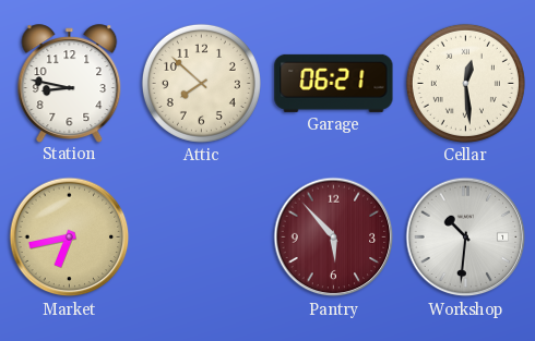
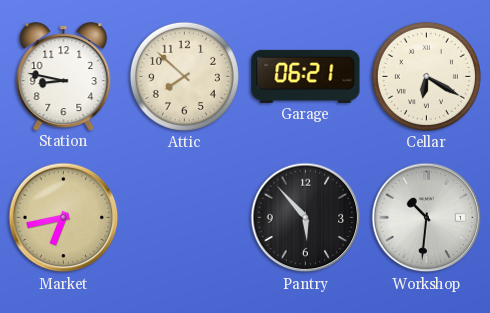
Cellar: 12:29 -> 6:20
Pantry dial: burgundy -> black
